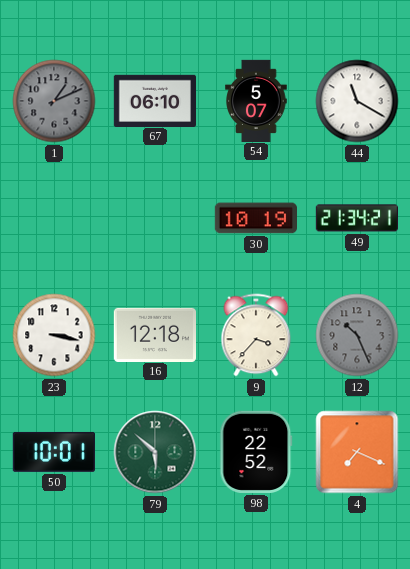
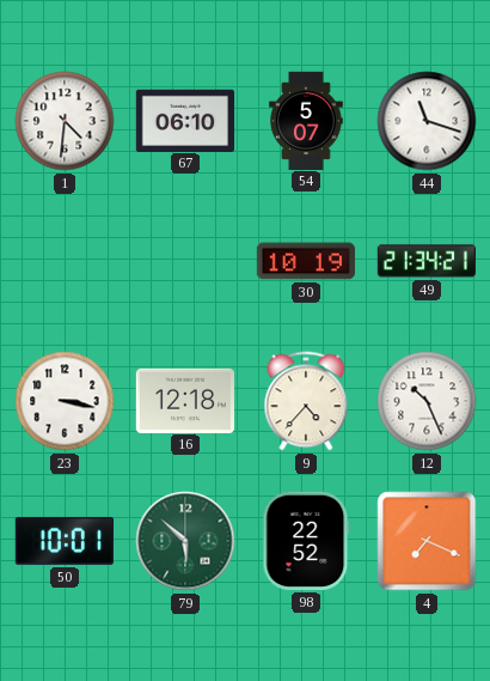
1: 1:11 -> 4:31
1 dial: grey -> white
44: 11:20 -> 11:18
9: 3:37 -> 4:37
12 dial: grey -> white
